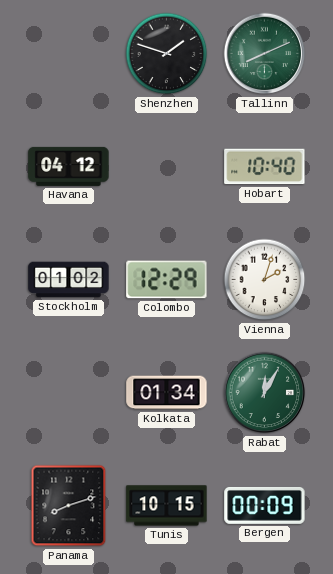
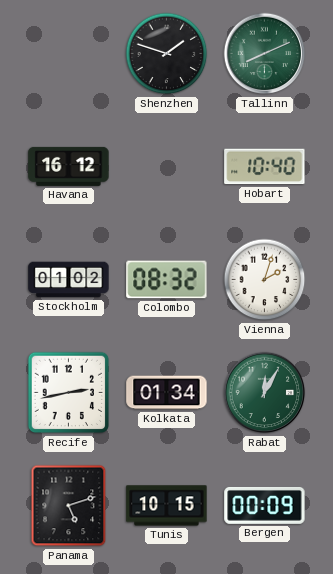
Havana: 04:12 -> 16:12
Colombo: 12:29 -> 08:32
Recife: none -> 2:43
Panama: 8:12 -> 5:12
